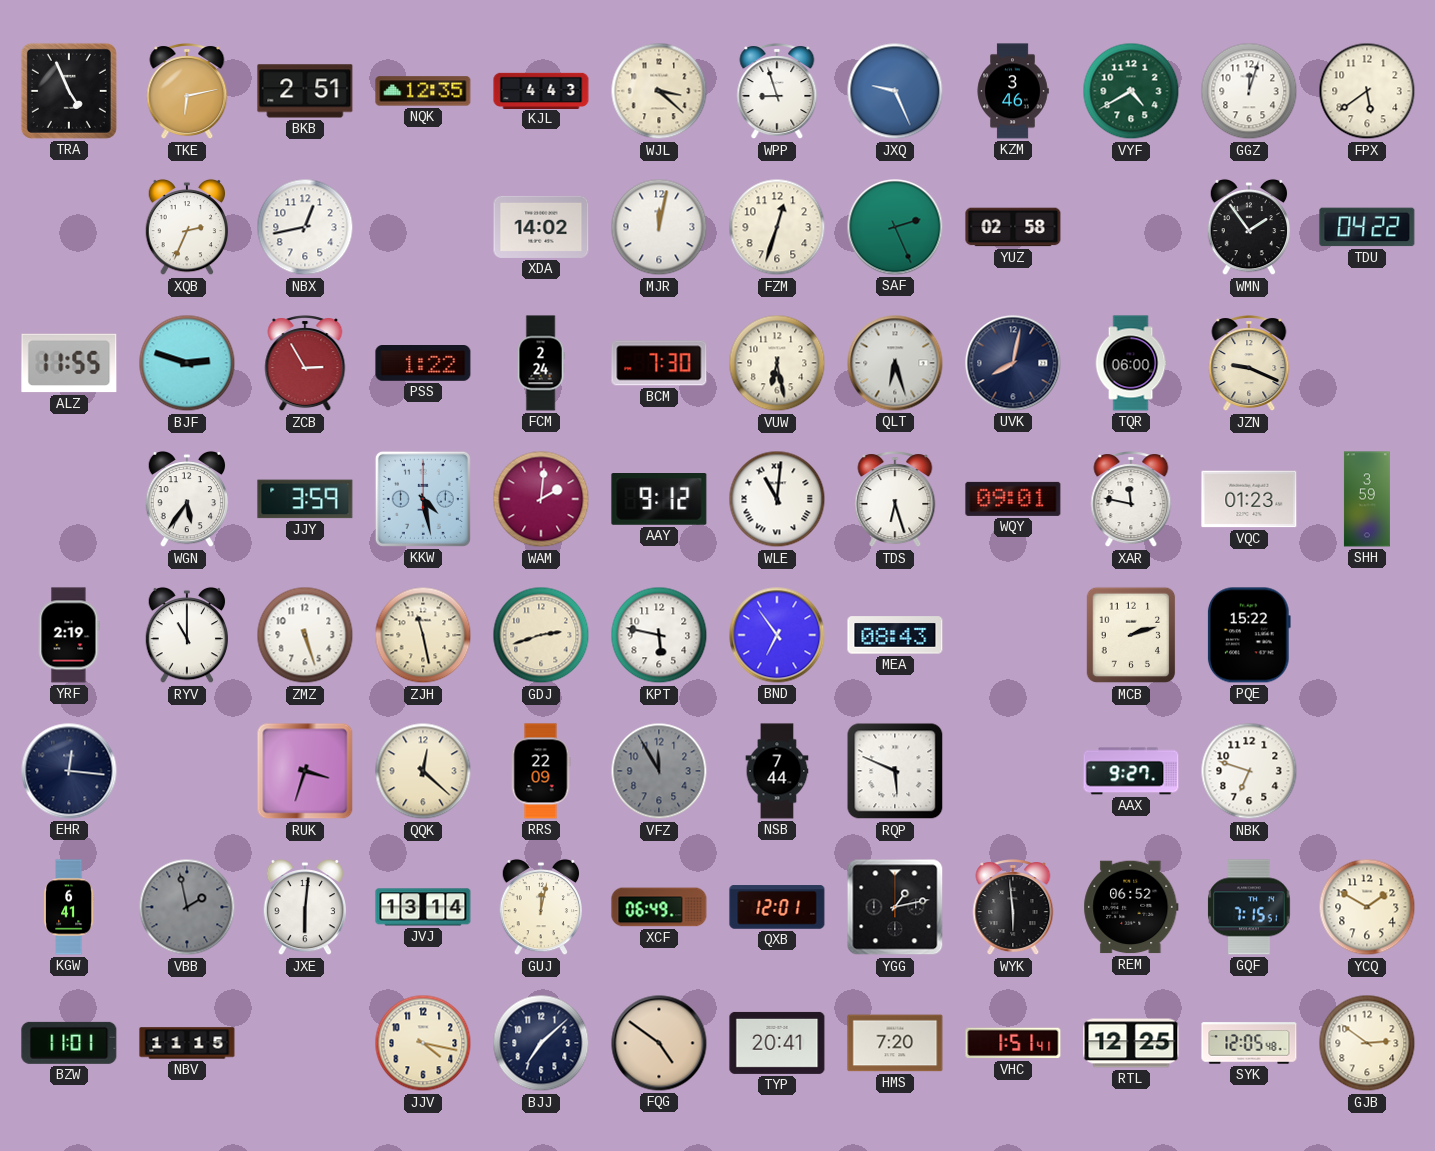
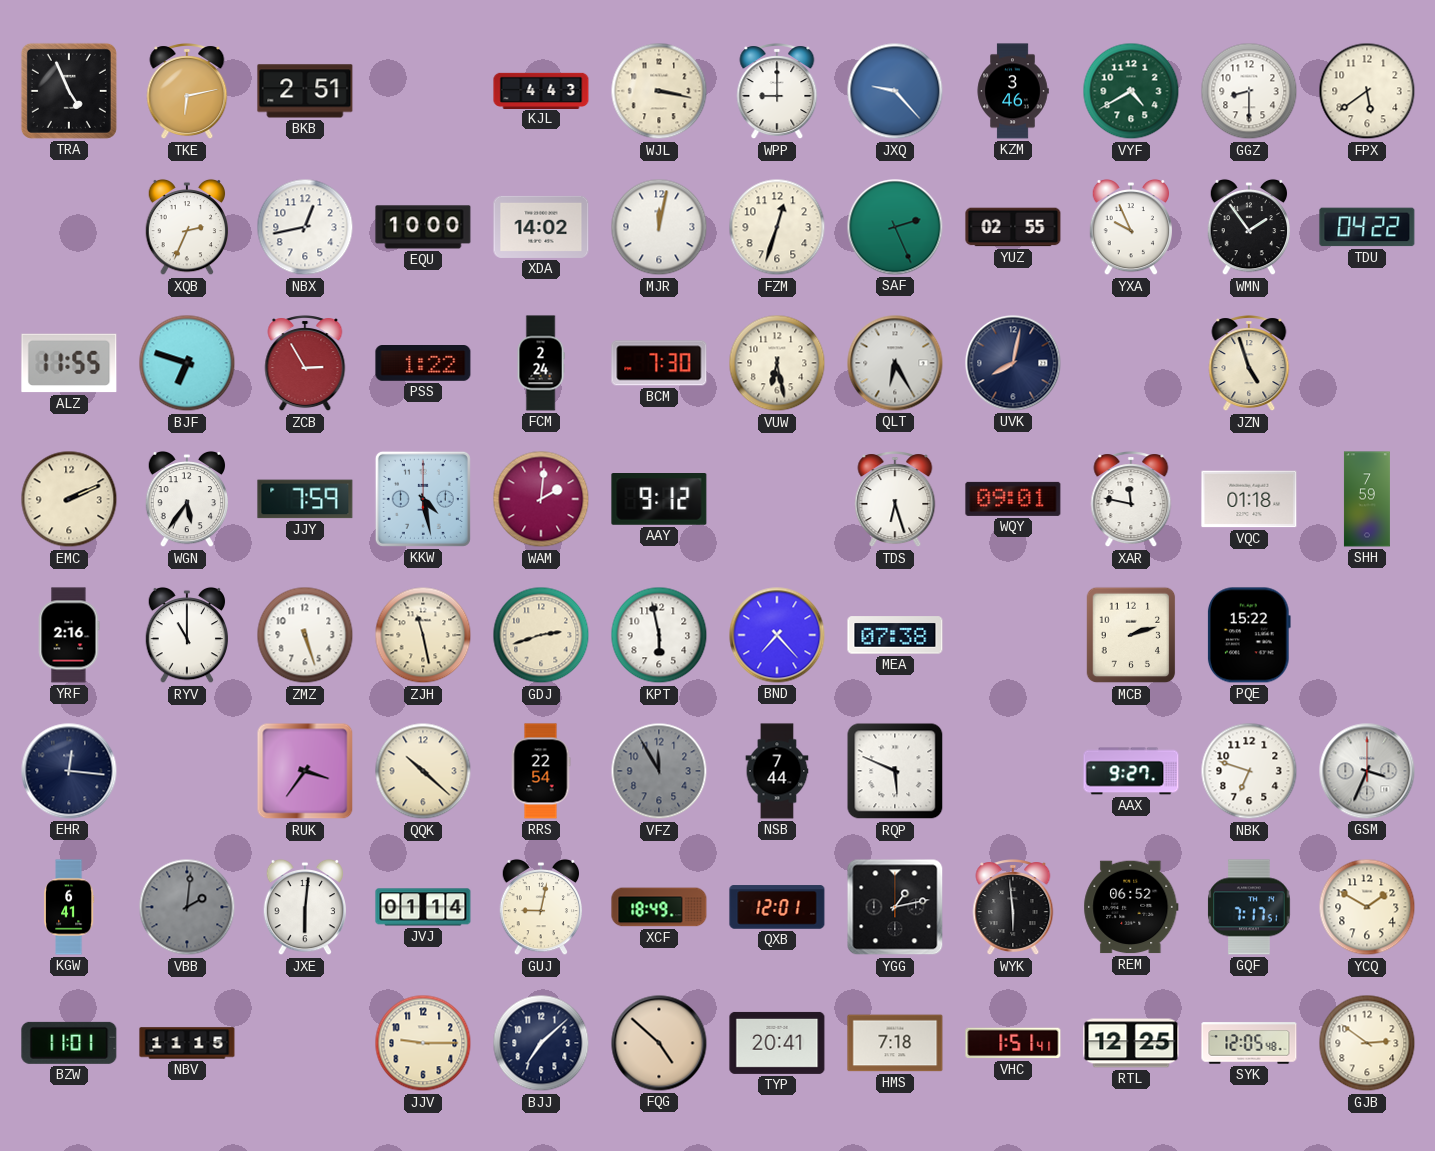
NQK: 12:35 -> none
WJL: 3:22 -> 3:17
WPP: 8:57 -> 9:00
JXQ: 9:26 -> 9:23
GGZ: 12:03 -> 8:30
EQU: none -> 10:00
YUZ: 02:58 -> 02:55
YXA: none -> 9:56
BJF: 2:48 -> 6:48
QLT: 6:27 -> 6:25
TQR: 06:00 -> none
JZN: 9:19 -> 4:57
EMC: none -> 2:11
JJY: 3:59 -> 7:59
WLE: 11:01 -> none
VQC: 01:23 -> 01:18
SHH: 3:59 -> 7:59
YRF: 2:19 -> 2:16
KPT: 5:47 -> 5:58
BND: 6:54 -> 7:23
MEA: 08:43 -> 07:38
RUK: 3:33 -> 3:36
QQK: 12:22 -> 10:22
RRS: 22:09 -> 22:54
GSM: none -> 3:34
VBB: 1:58 -> 2:01
JVJ: 13:14 -> 01:14
GUJ: 12:02 -> 9:02
XCF: 06:49 -> 18:49
GQF: 7:15 -> 7:17
JJV: 4:17 -> 9:15
FQG: 4:51 -> 4:52
HMS: 7:20 -> 7:18
